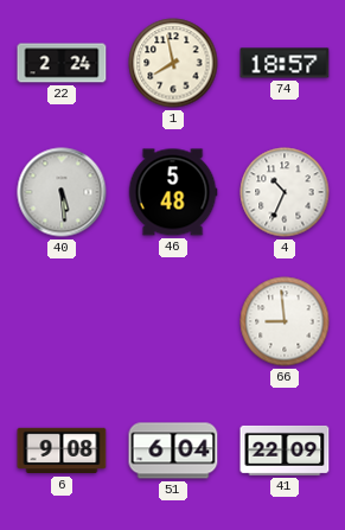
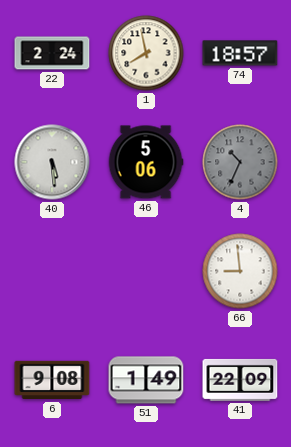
46: 5:48 -> 5:06
4 dial: white -> grey
51: 6:04 -> 1:49
